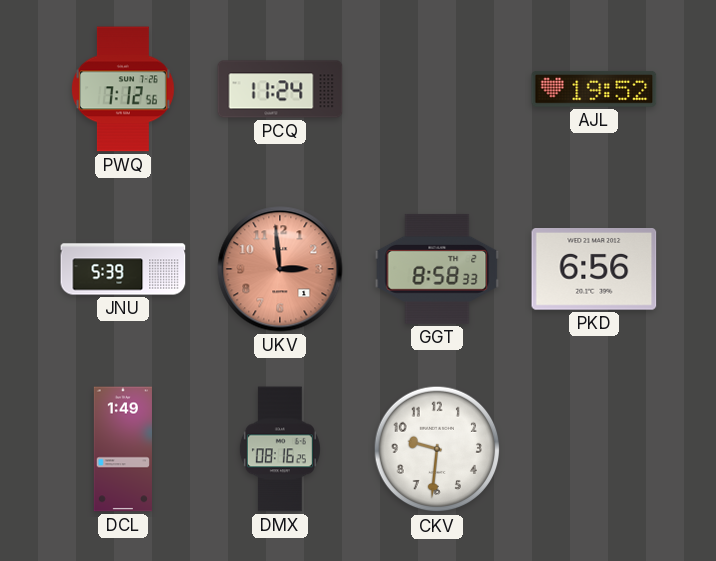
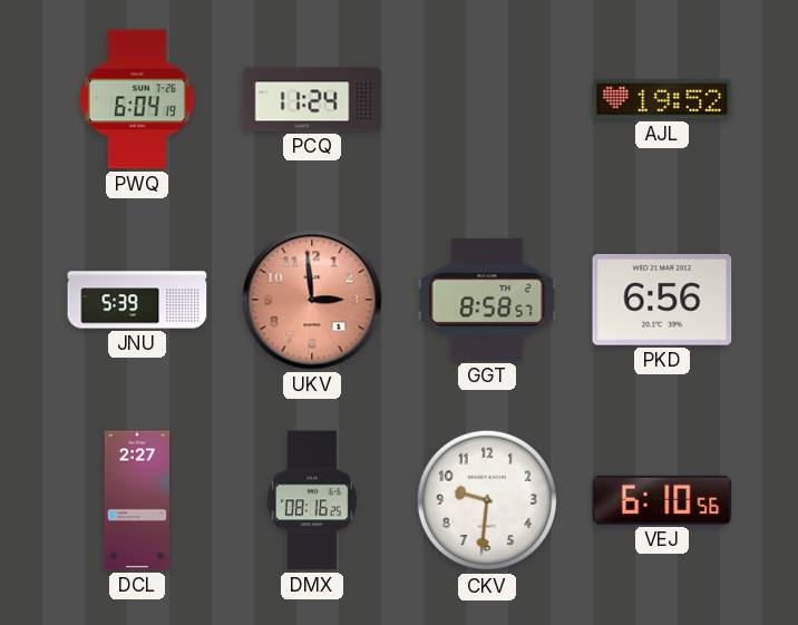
PWQ: 7:12 -> 6:04
GGT: 8:58:33 -> 8:58:57
DCL: 1:49 -> 2:27
VEJ: none -> 6:10
